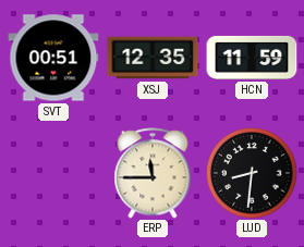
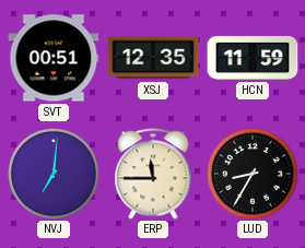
NVJ: none -> 7:01
LUD: 8:31 -> 8:35
